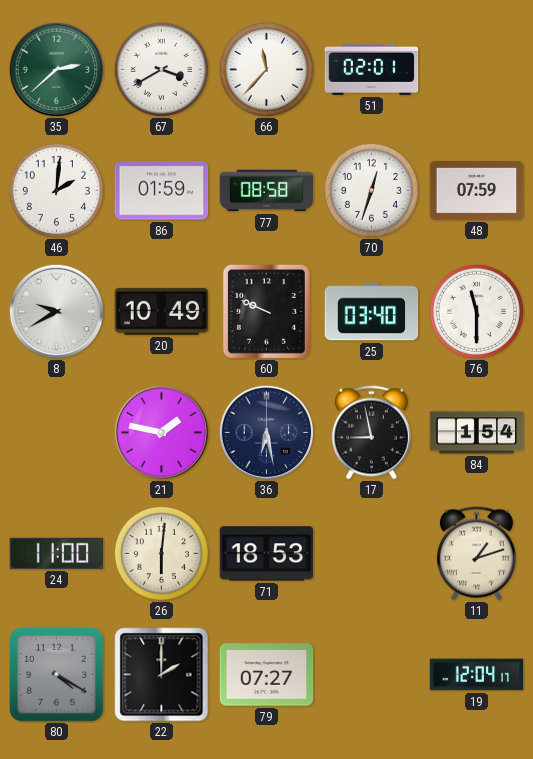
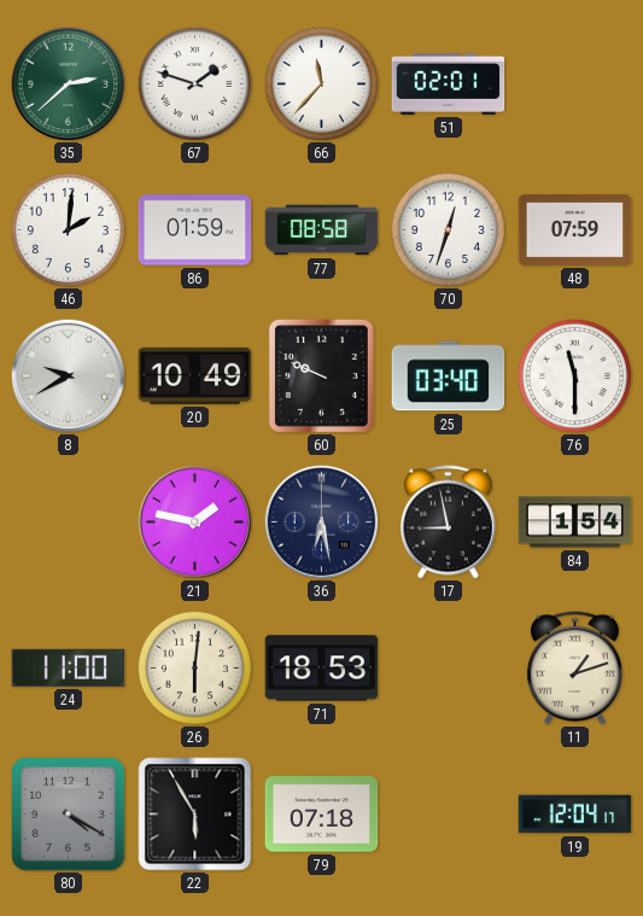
67: 3:40 -> 1:48
22: 2:00 -> 5:55
79: 07:27 -> 07:18
